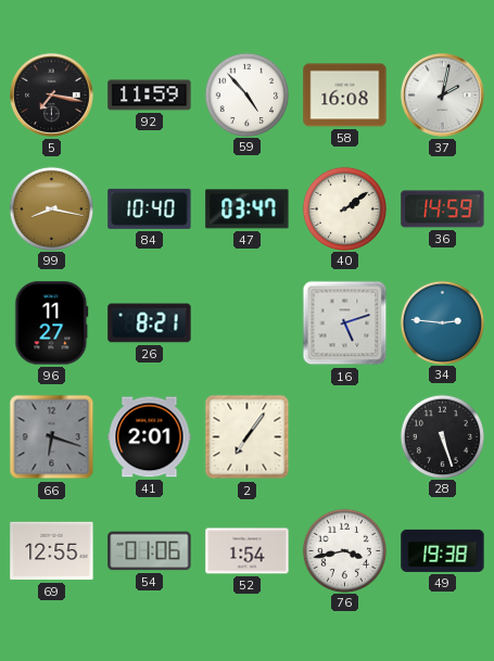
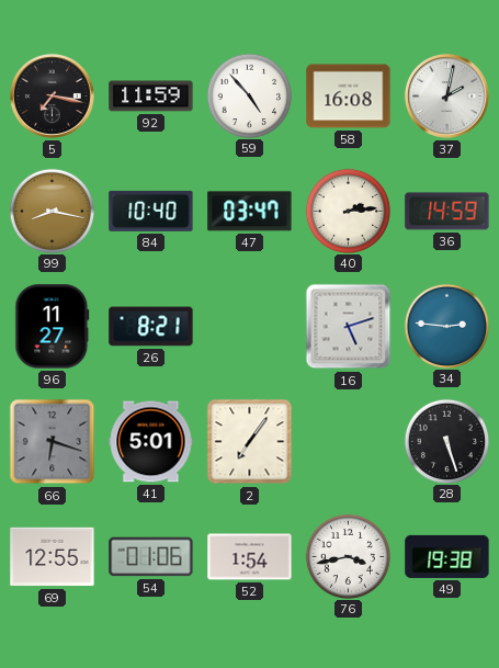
40: 2:09 -> 2:14
41: 2:01 -> 5:01
